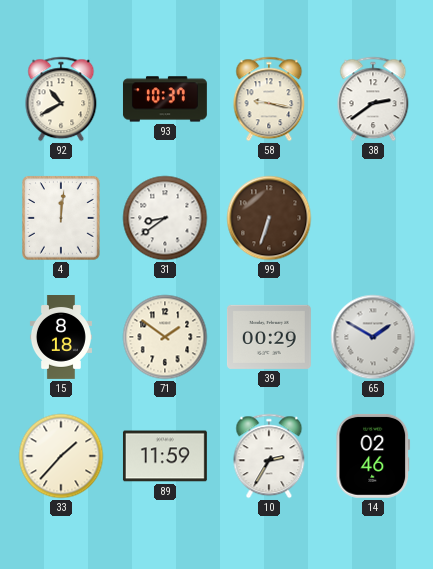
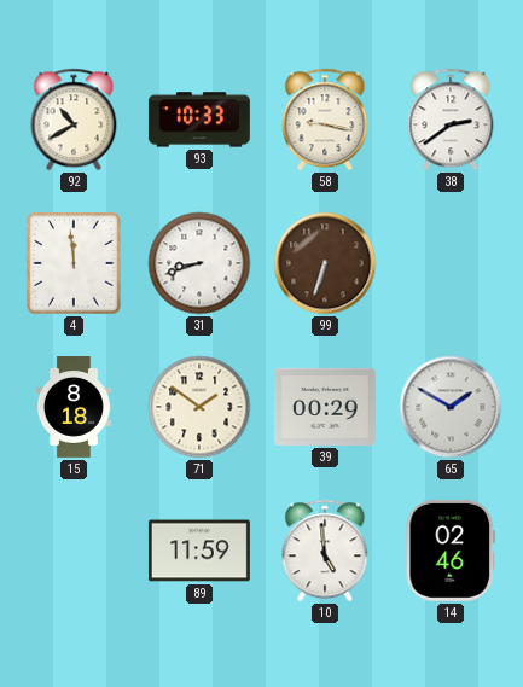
93: 10:37 -> 10:33
4: 12:01 -> 11:59
31: 8:39 -> 8:42
33: 1:37 -> none
10: 2:35 -> 4:59
